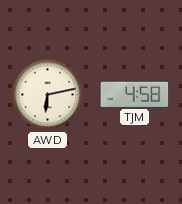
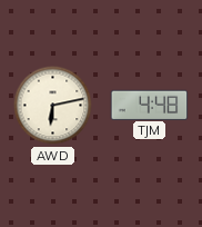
TJM: 4:58 -> 4:48
